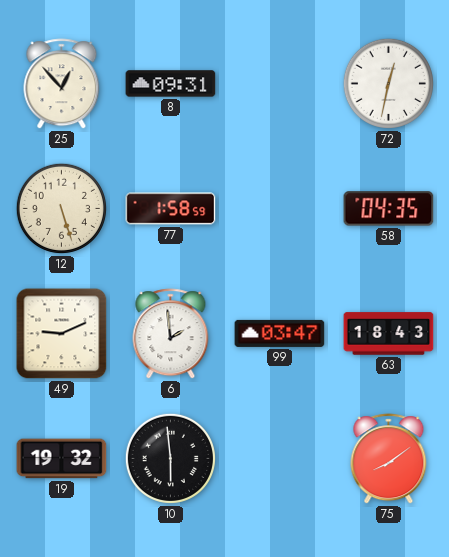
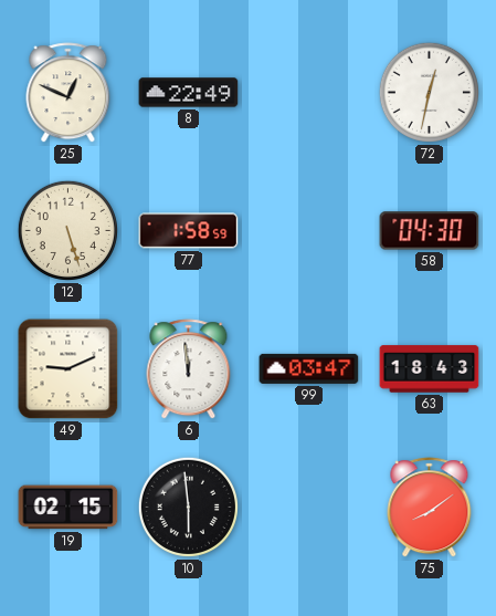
25: 12:53 -> 12:49
8: 09:31 -> 22:49
58: 04:35 -> 04:30
6: 1:59 -> 11:59
19: 19:32 -> 02:15
